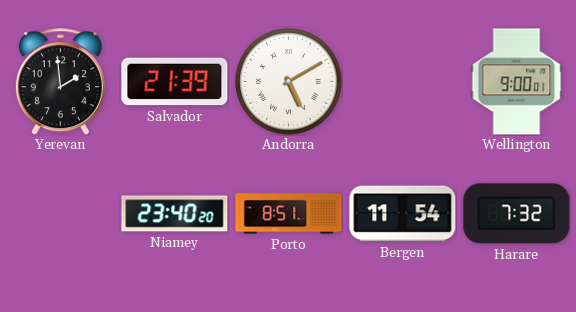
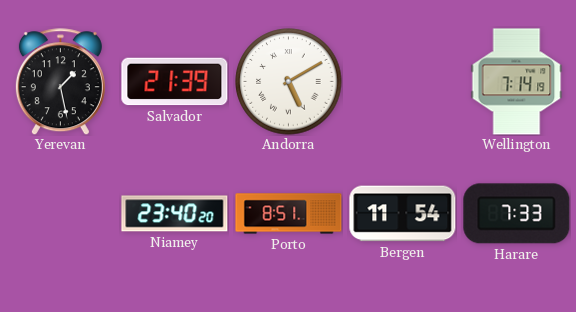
Yerevan: 1:59 -> 1:28
Wellington: 9:00 -> 7:14
Harare: 7:32 -> 7:33
